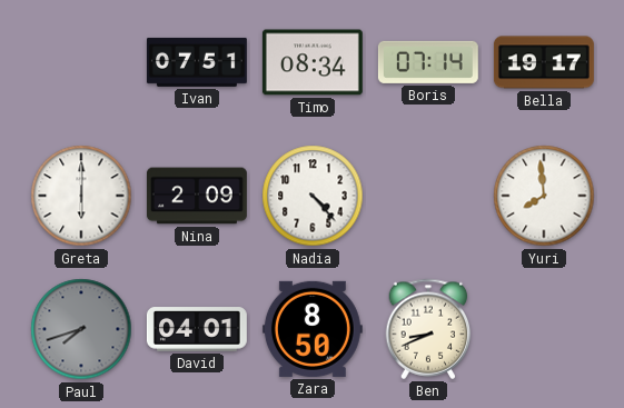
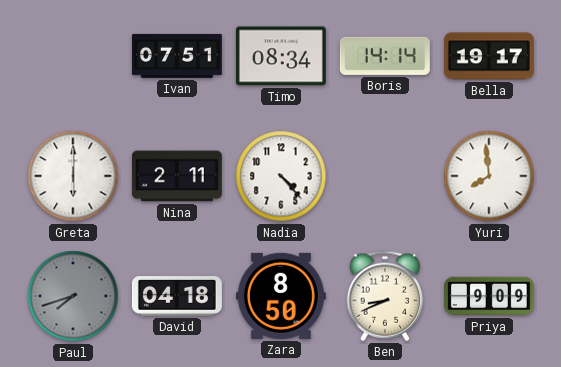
Boris: 07:14 -> 14:14
Nina: 2:09 -> 2:11
David: 04:01 -> 04:18
Priya: none -> 9:09
